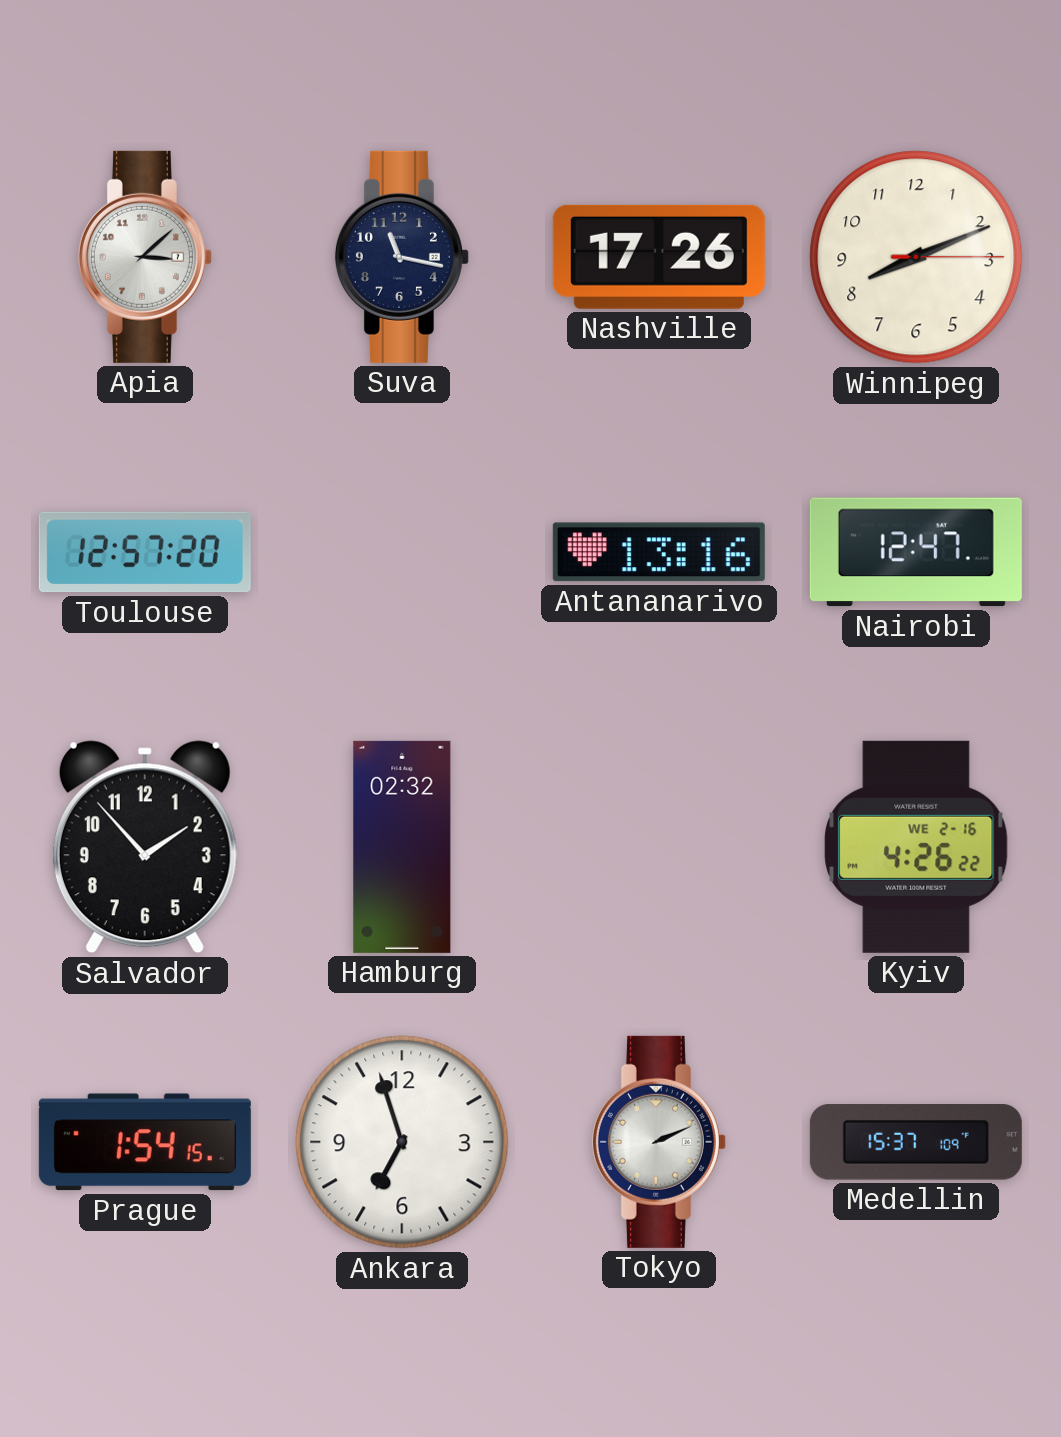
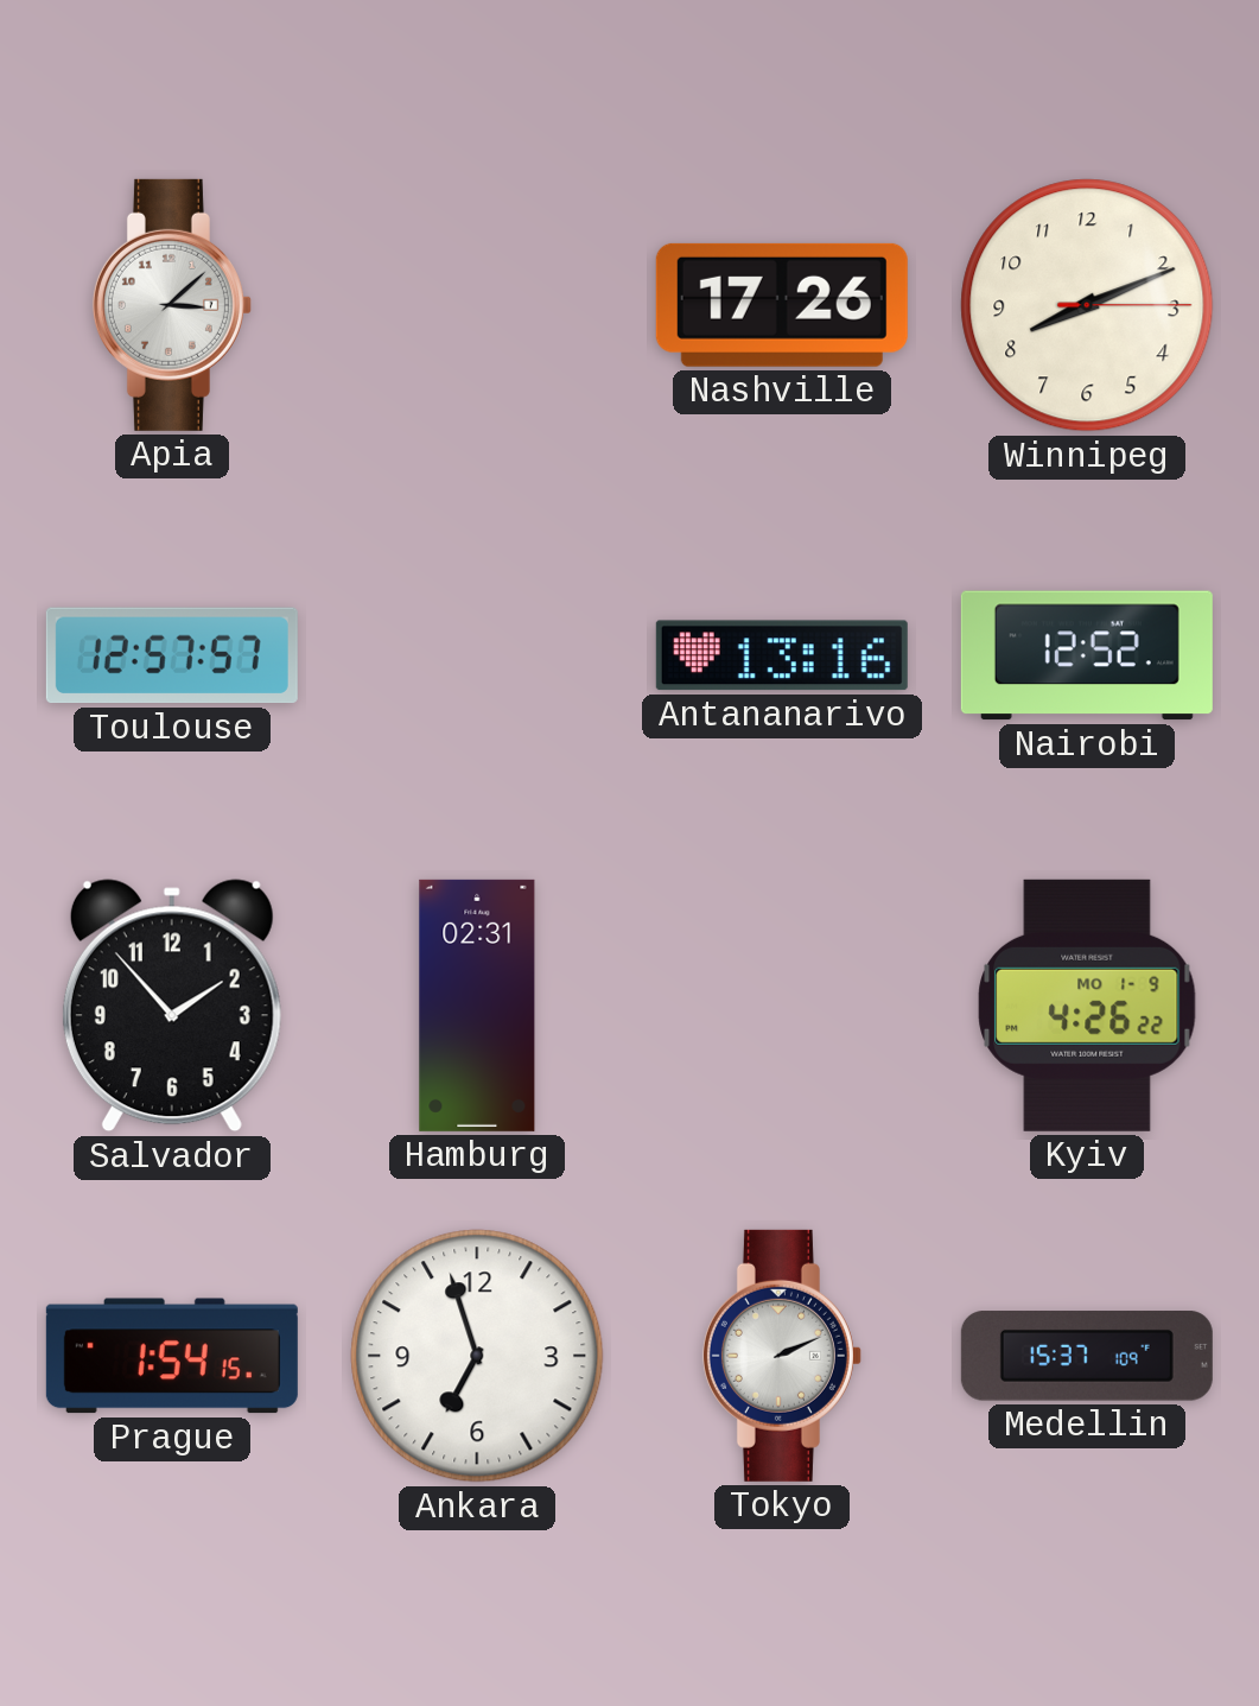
Suva: 11:17 -> none
Toulouse: 12:57:20 -> 12:57:57
Nairobi: 12:47 -> 12:52
Hamburg: 02:32 -> 02:31
Kyiv date: WE 2-16 -> MO 1-9
